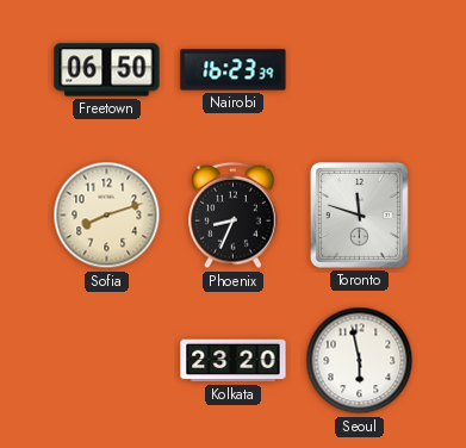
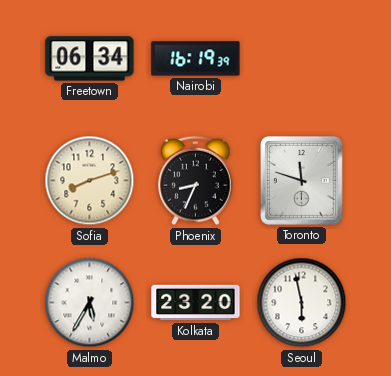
Freetown: 06:50 -> 06:34
Nairobi: 16:23 -> 16:19
Malmo: none -> 5:35
